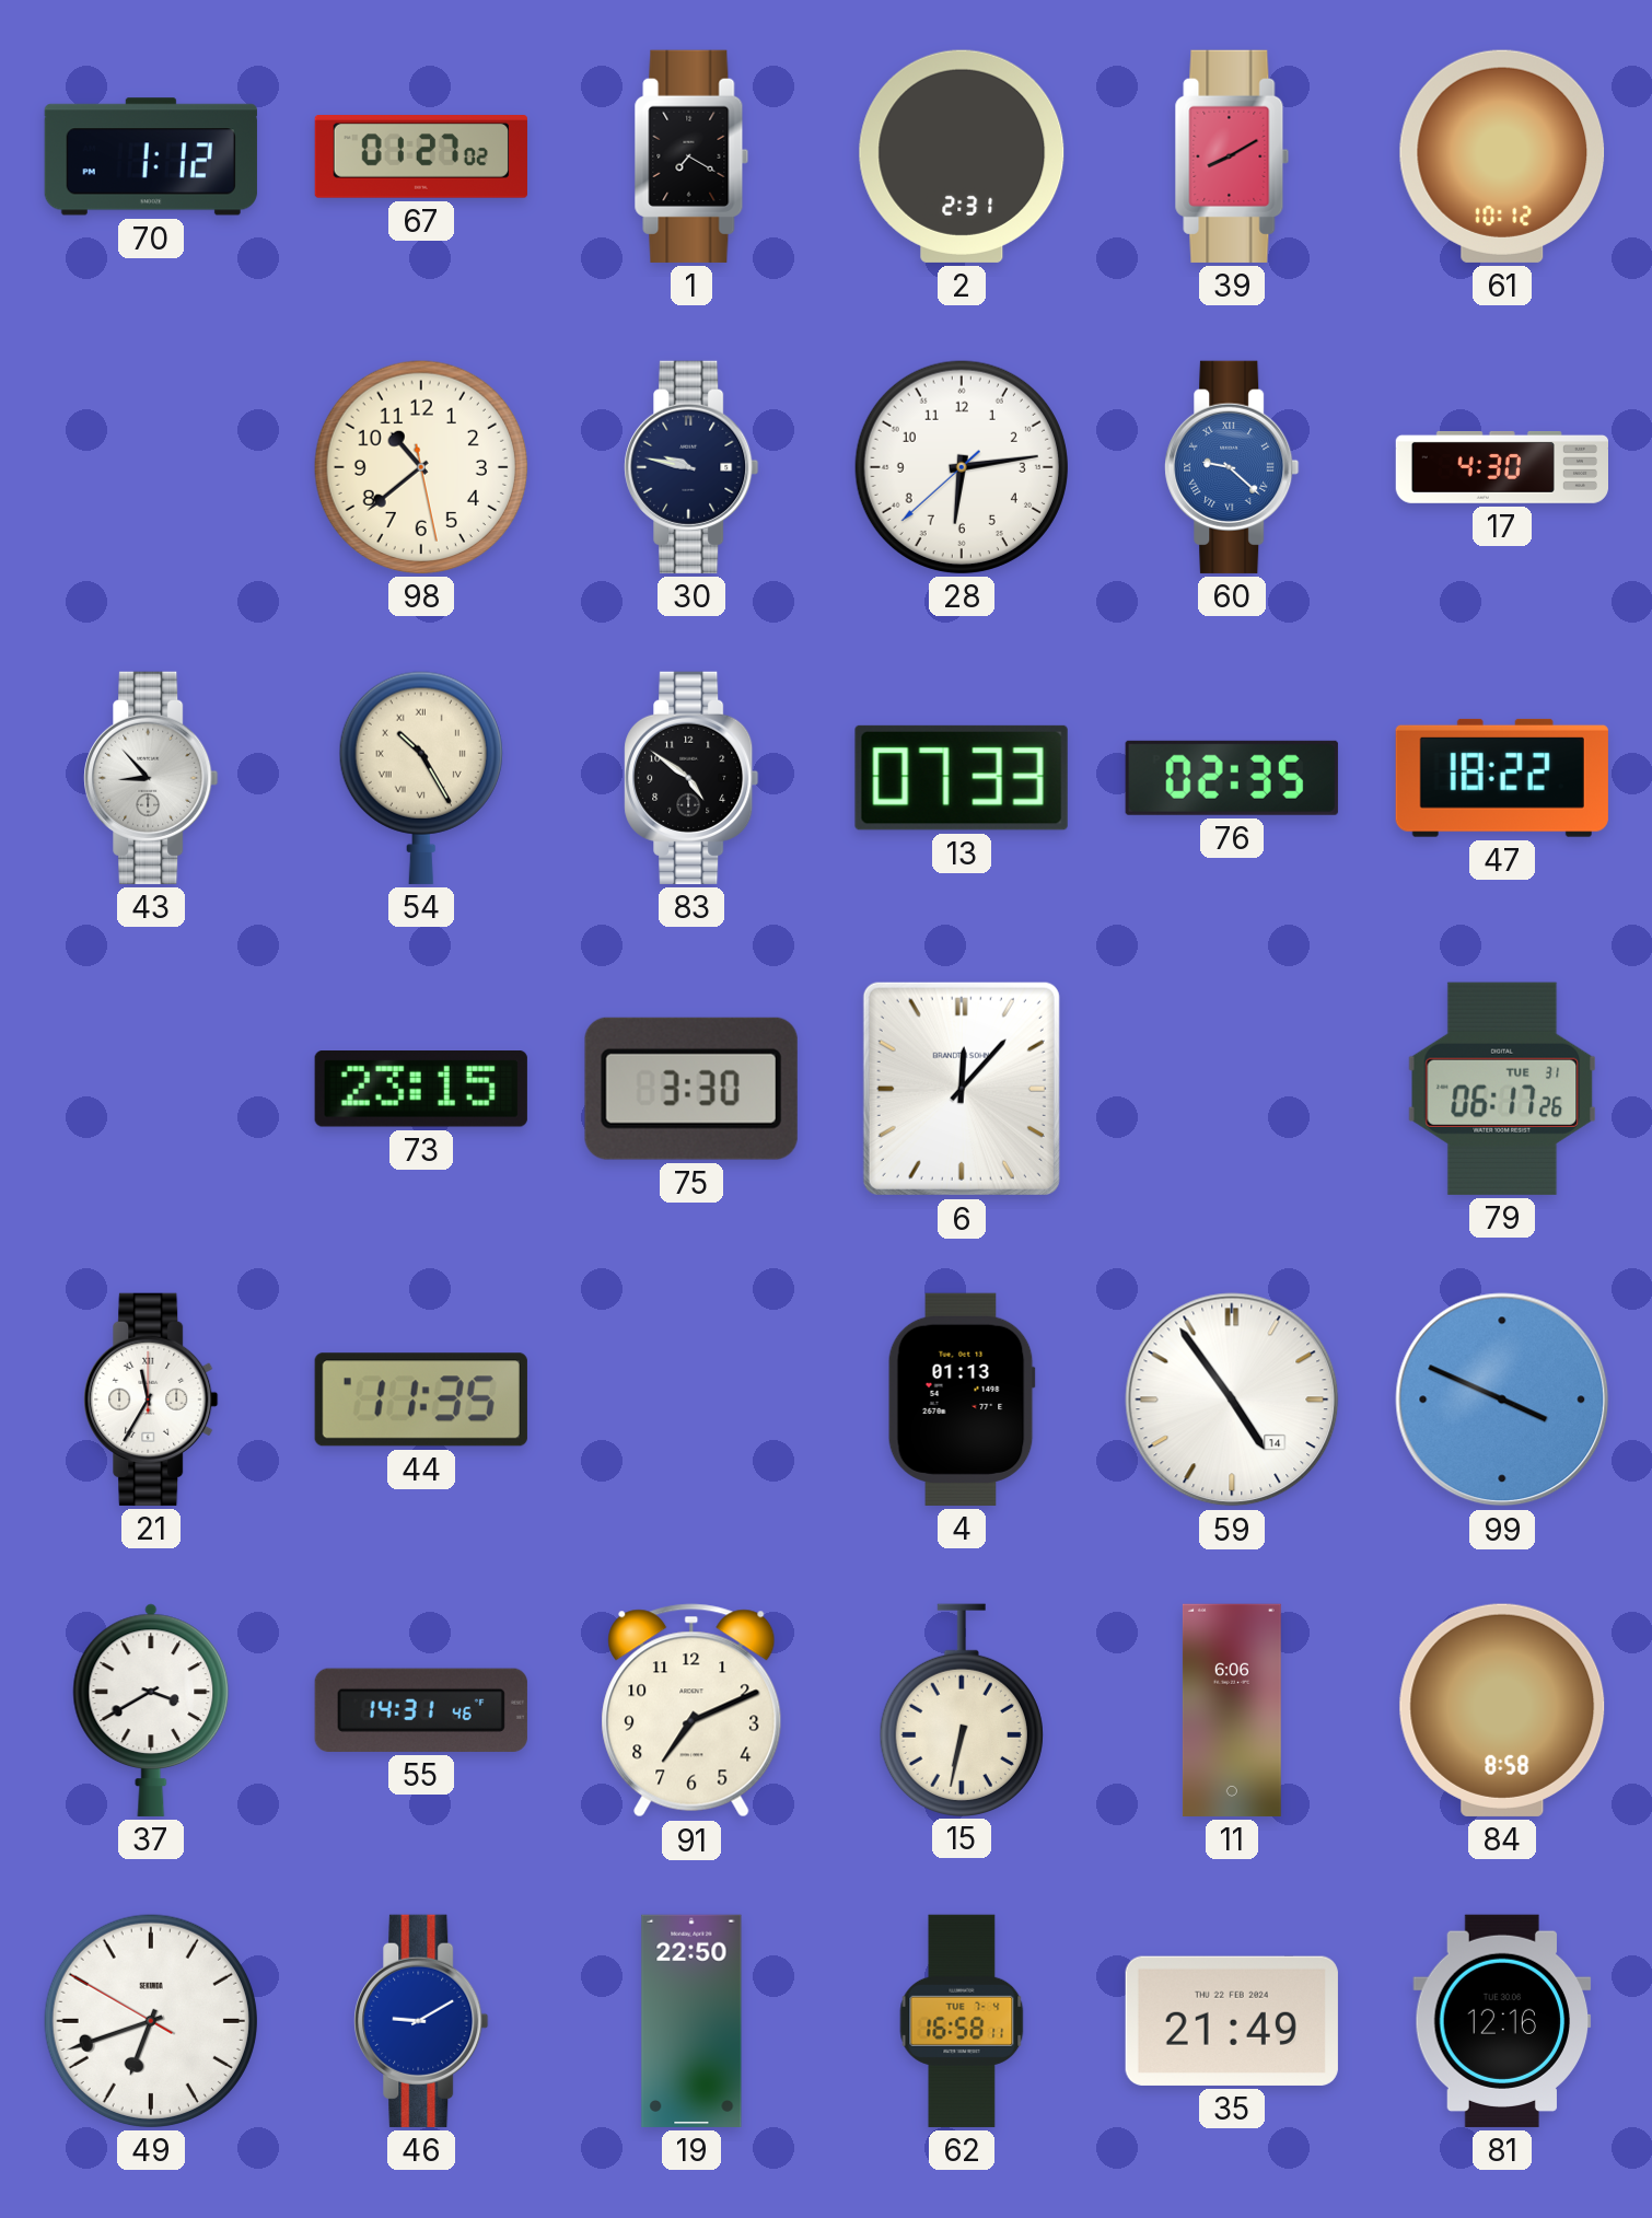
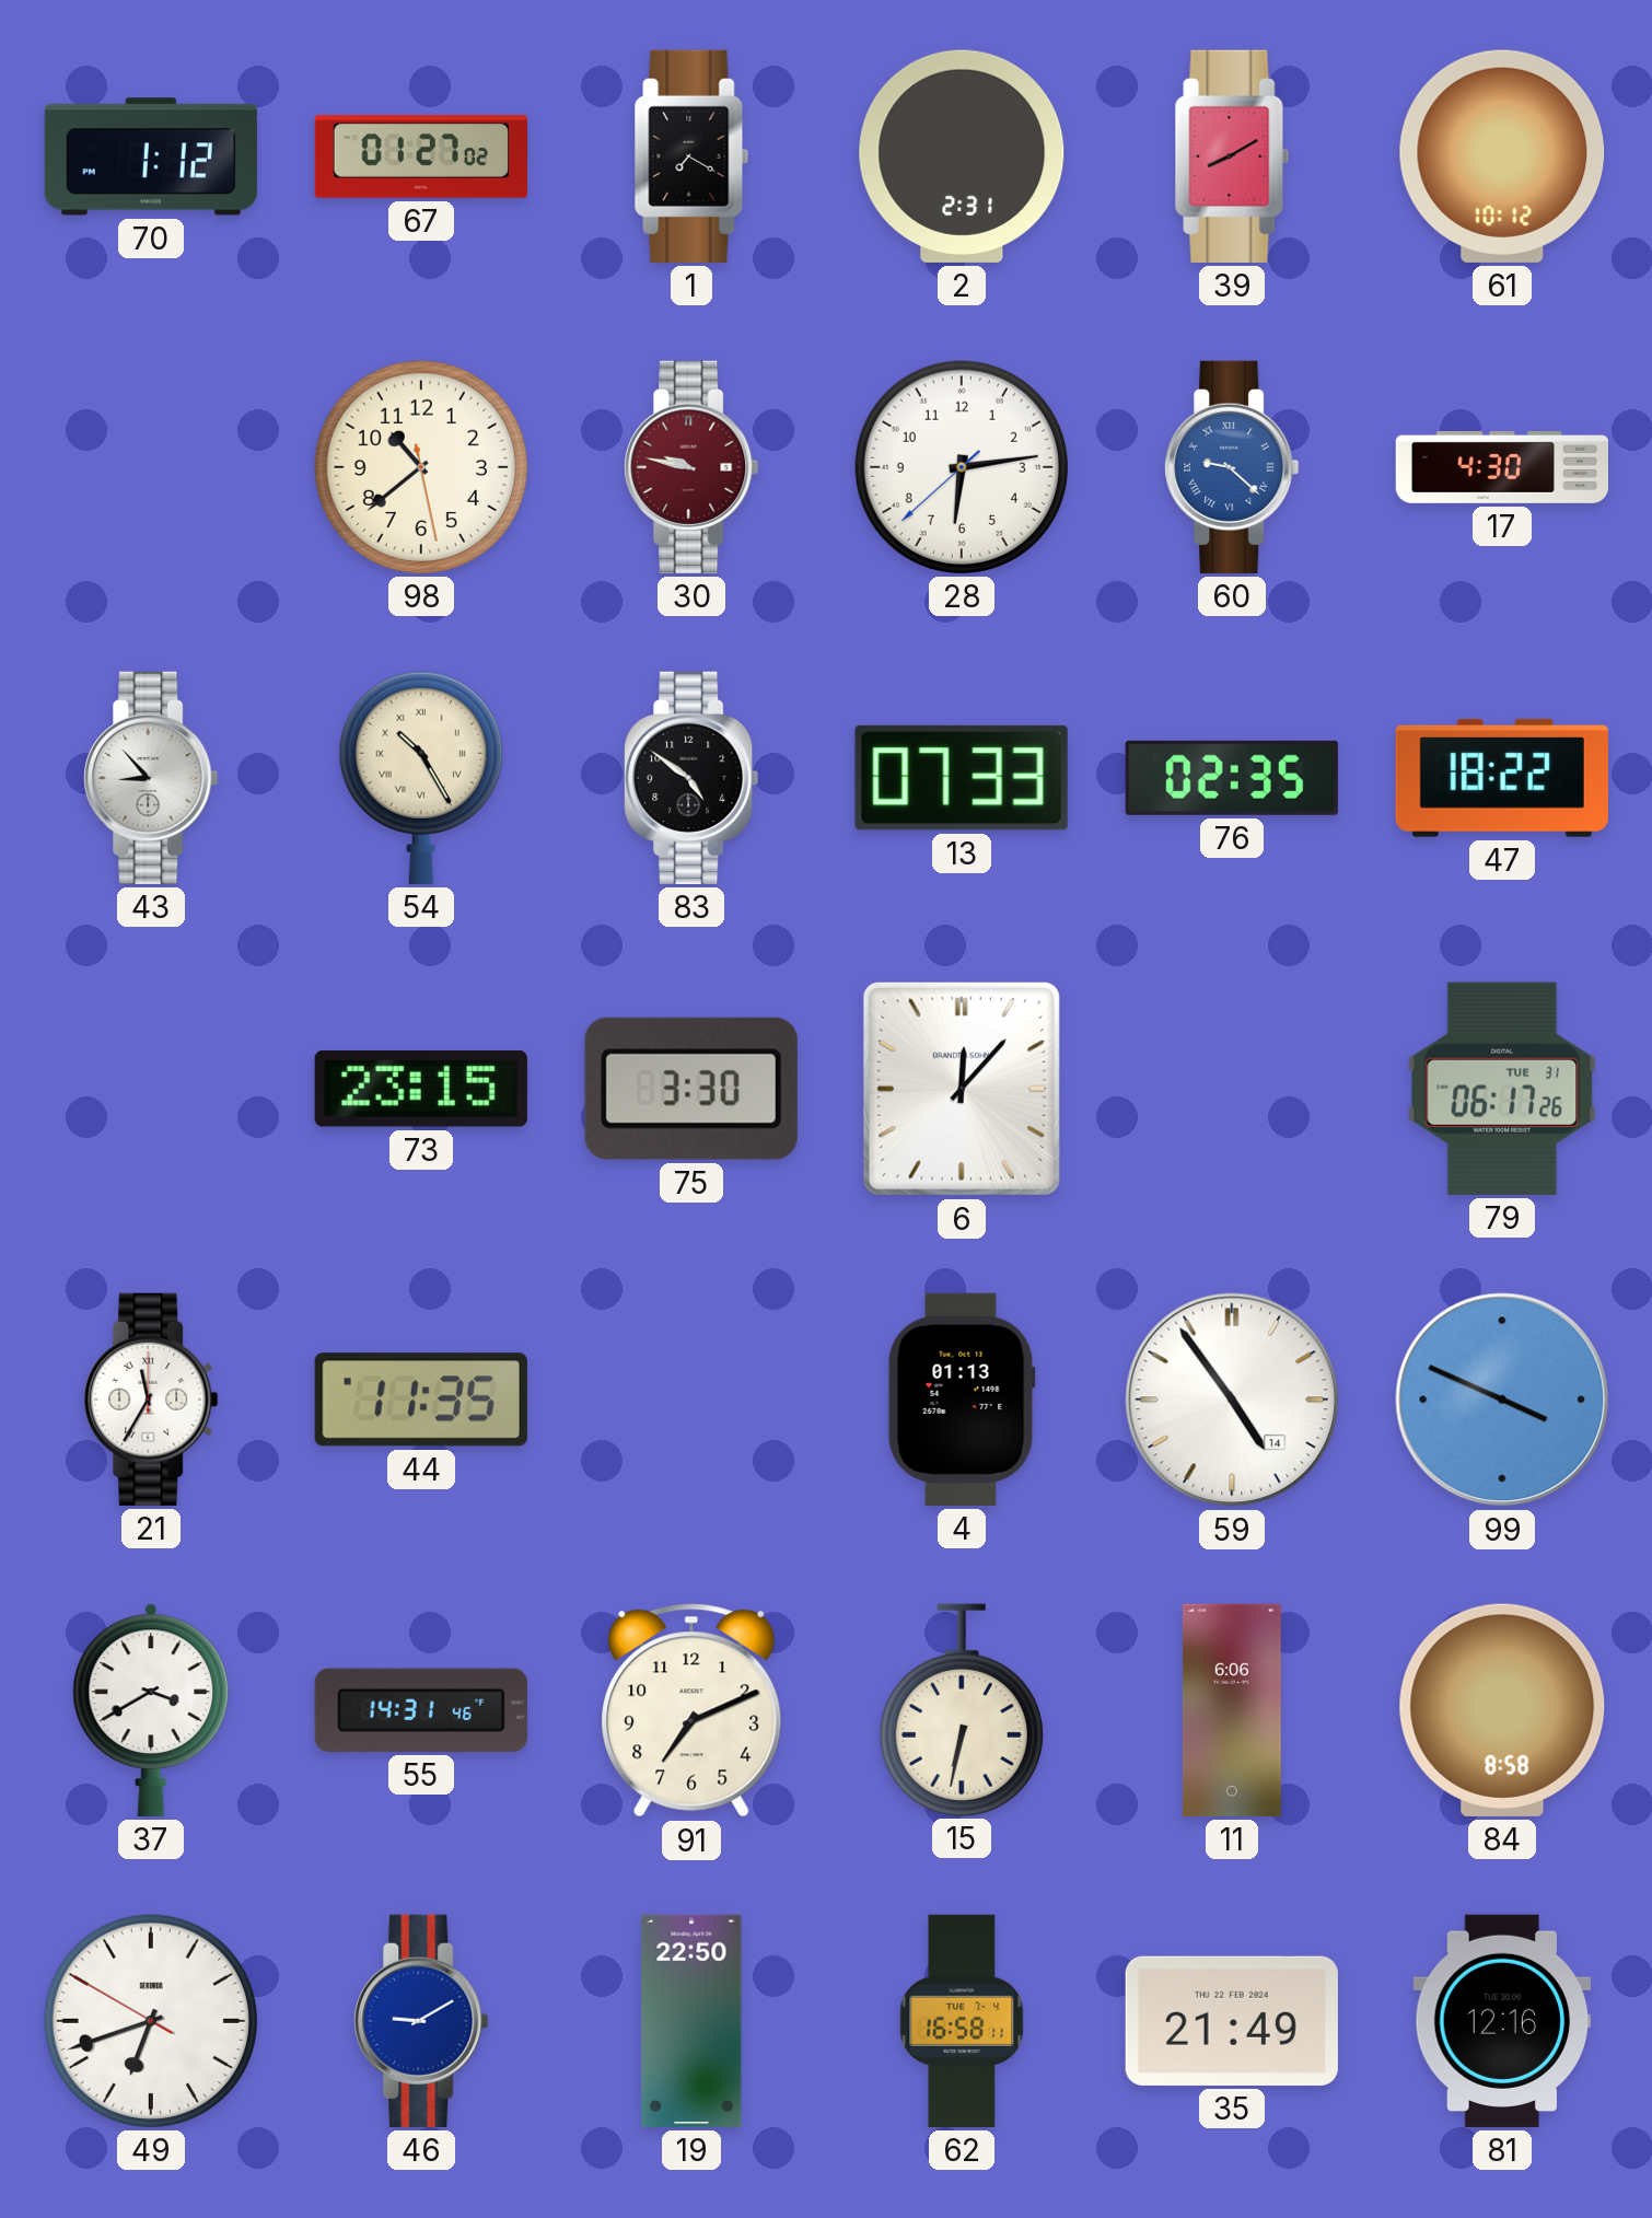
30 dial: navy -> burgundy
